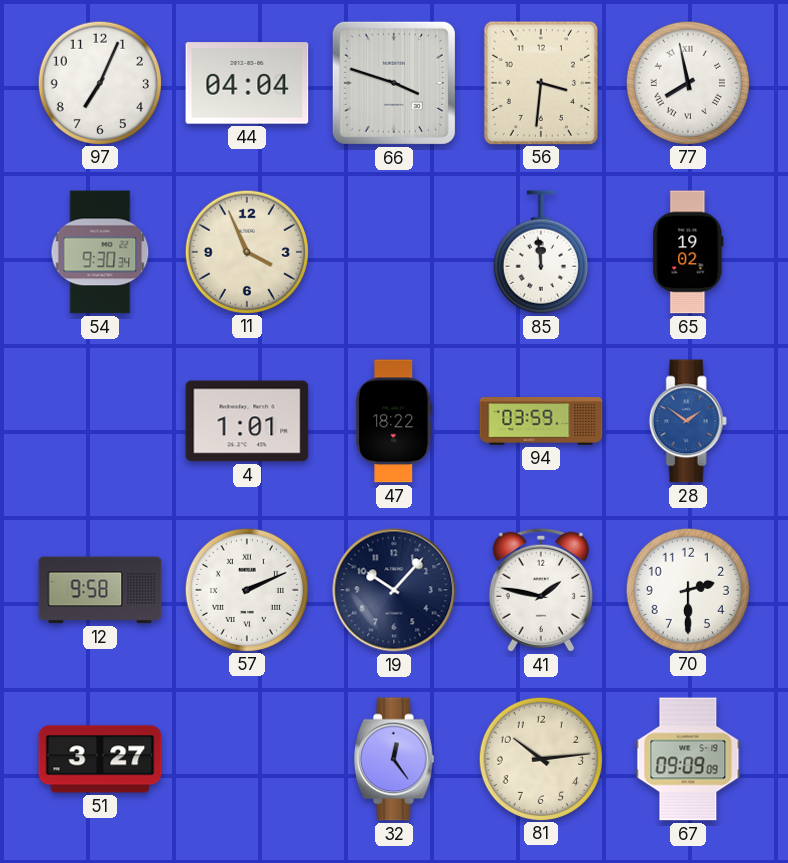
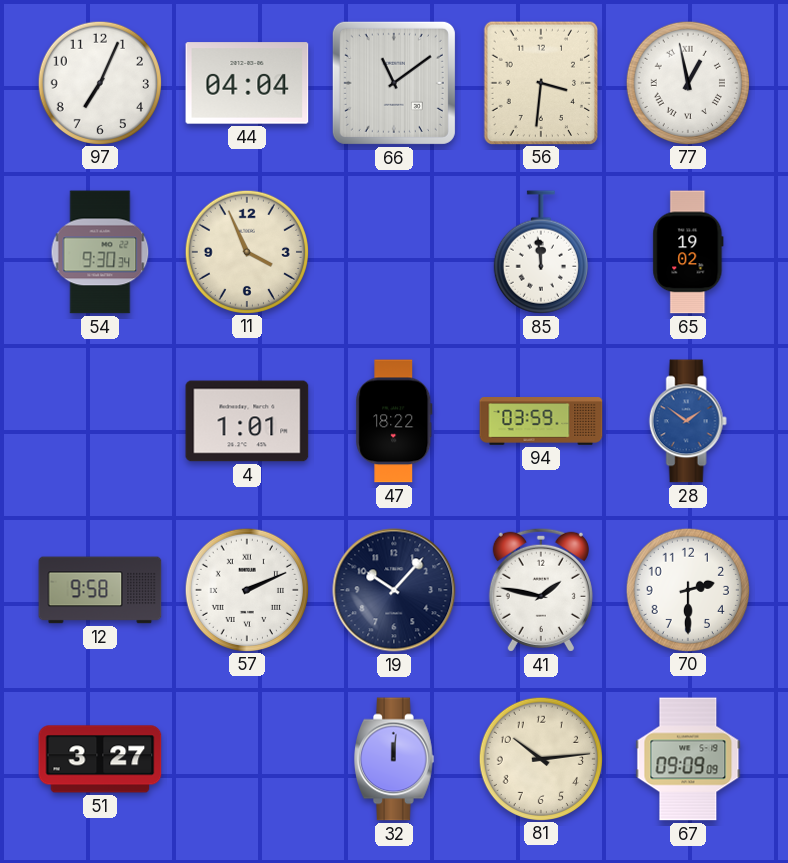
66: 3:48 -> 11:09
77: 7:58 -> 12:58
32: 12:24 -> 12:01
